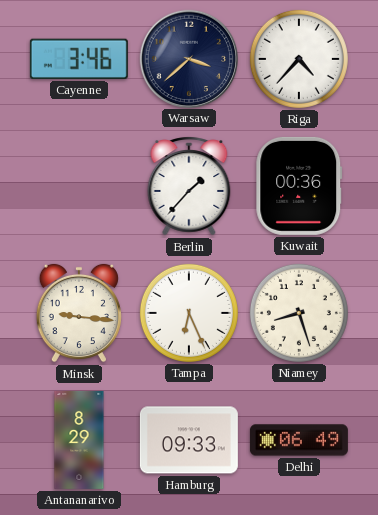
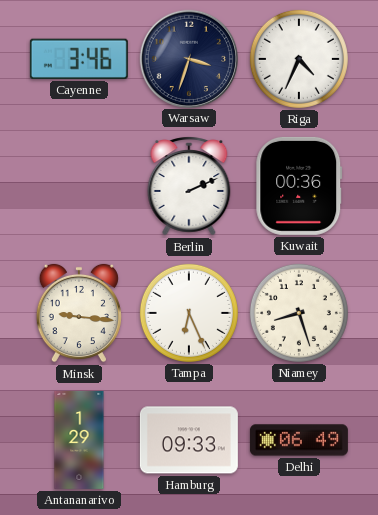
Warsaw: 3:38 -> 3:33
Riga: 4:37 -> 4:34
Berlin: 1:37 -> 2:11
Antananarivo: 8:29 -> 1:29
